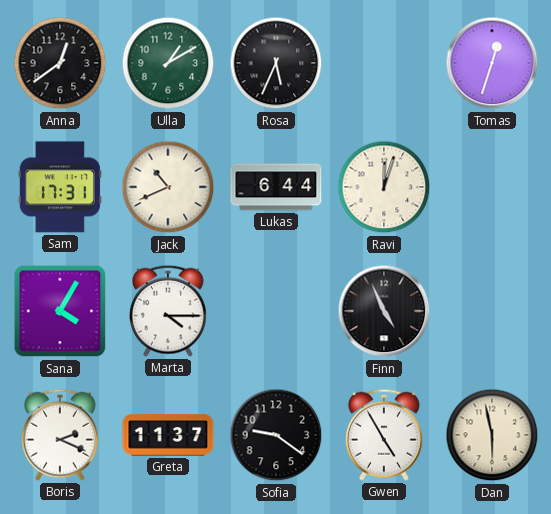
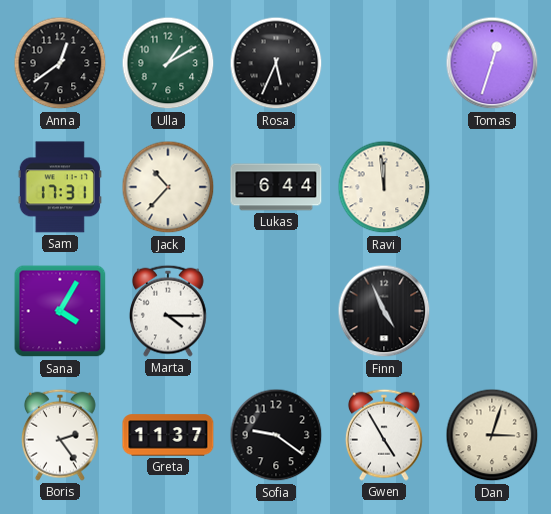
Jack: 10:41 -> 10:37
Ravi: 12:03 -> 11:59
Boris: 2:19 -> 2:24
Dan: 5:58 -> 3:03
